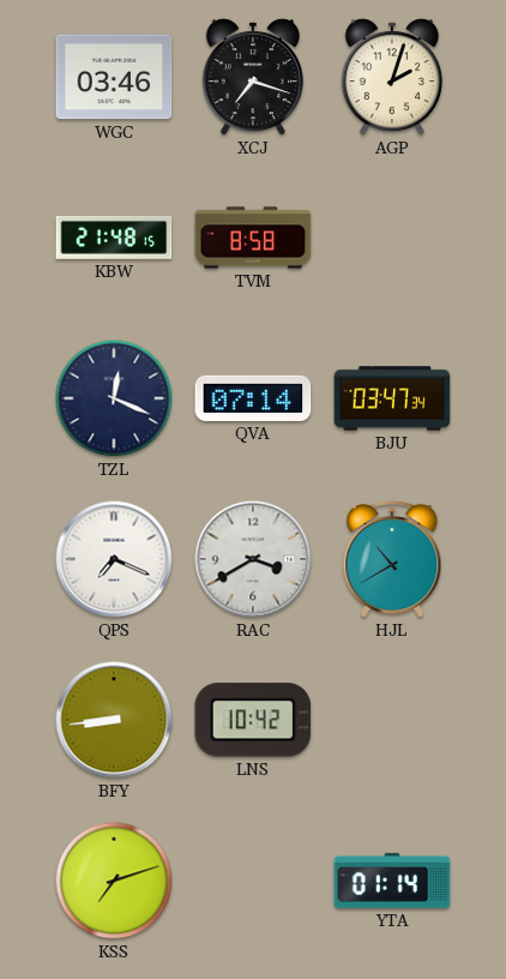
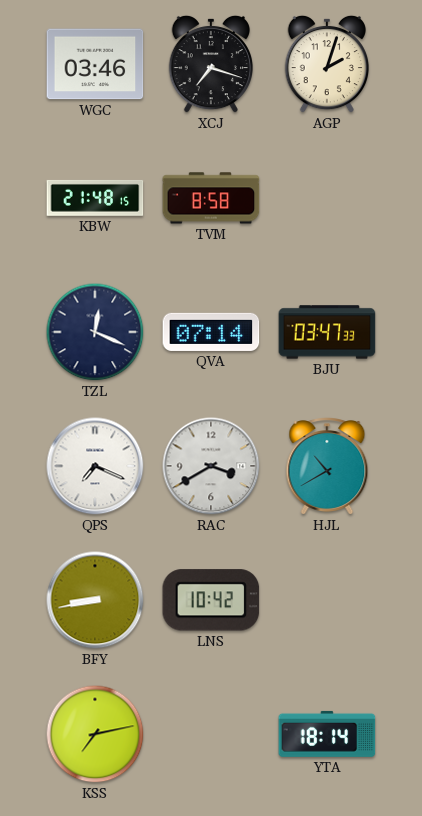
BJU: 03:47:34 -> 03:47:33
BFY: 8:44 -> 8:43
KSS: 7:12 -> 7:13
YTA: 01:14 -> 18:14
